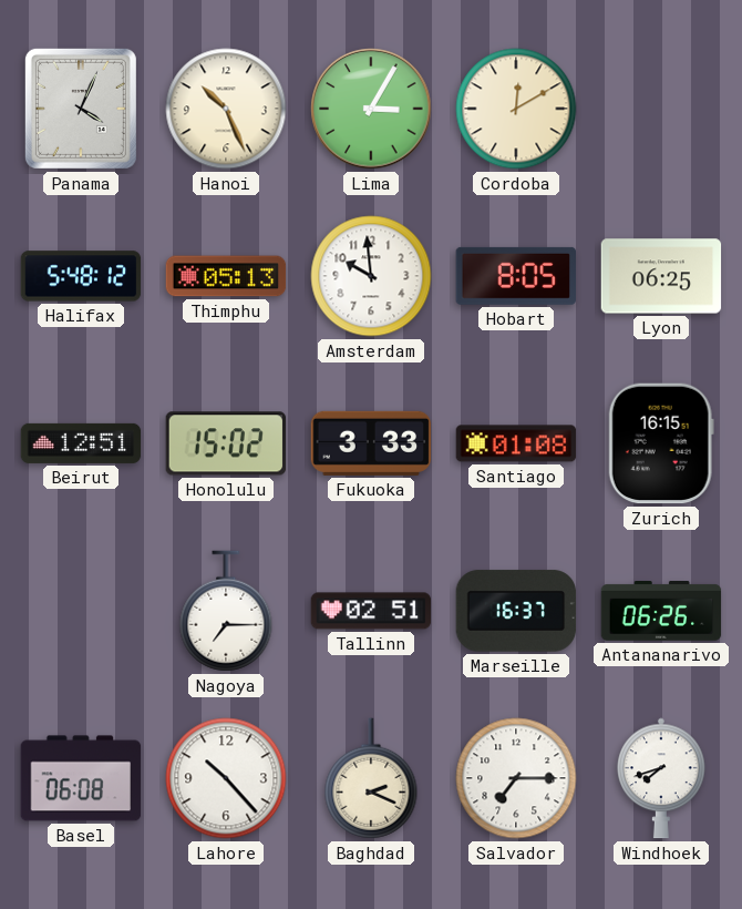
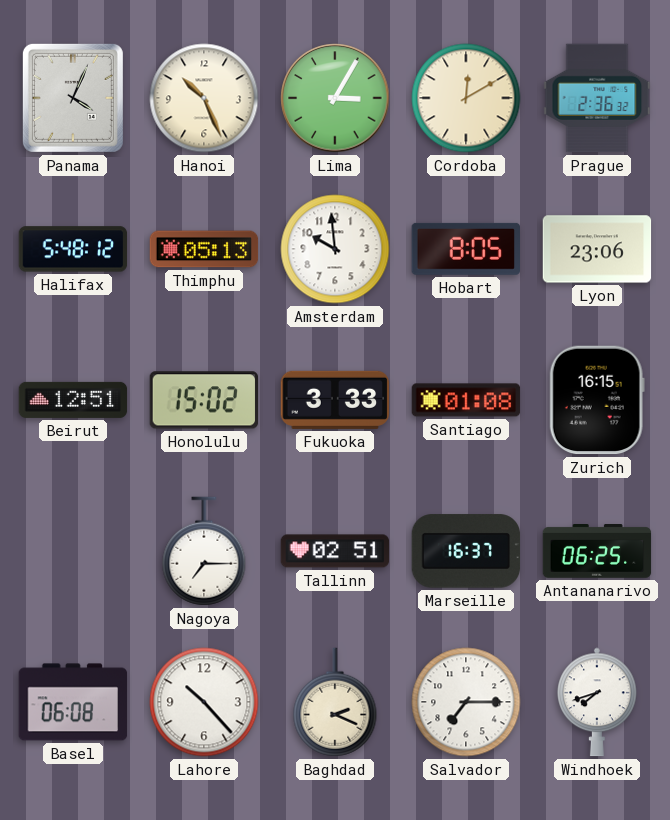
Prague: none -> 2:36
Lyon: 06:25 -> 23:06
Antananarivo: 06:26 -> 06:25
